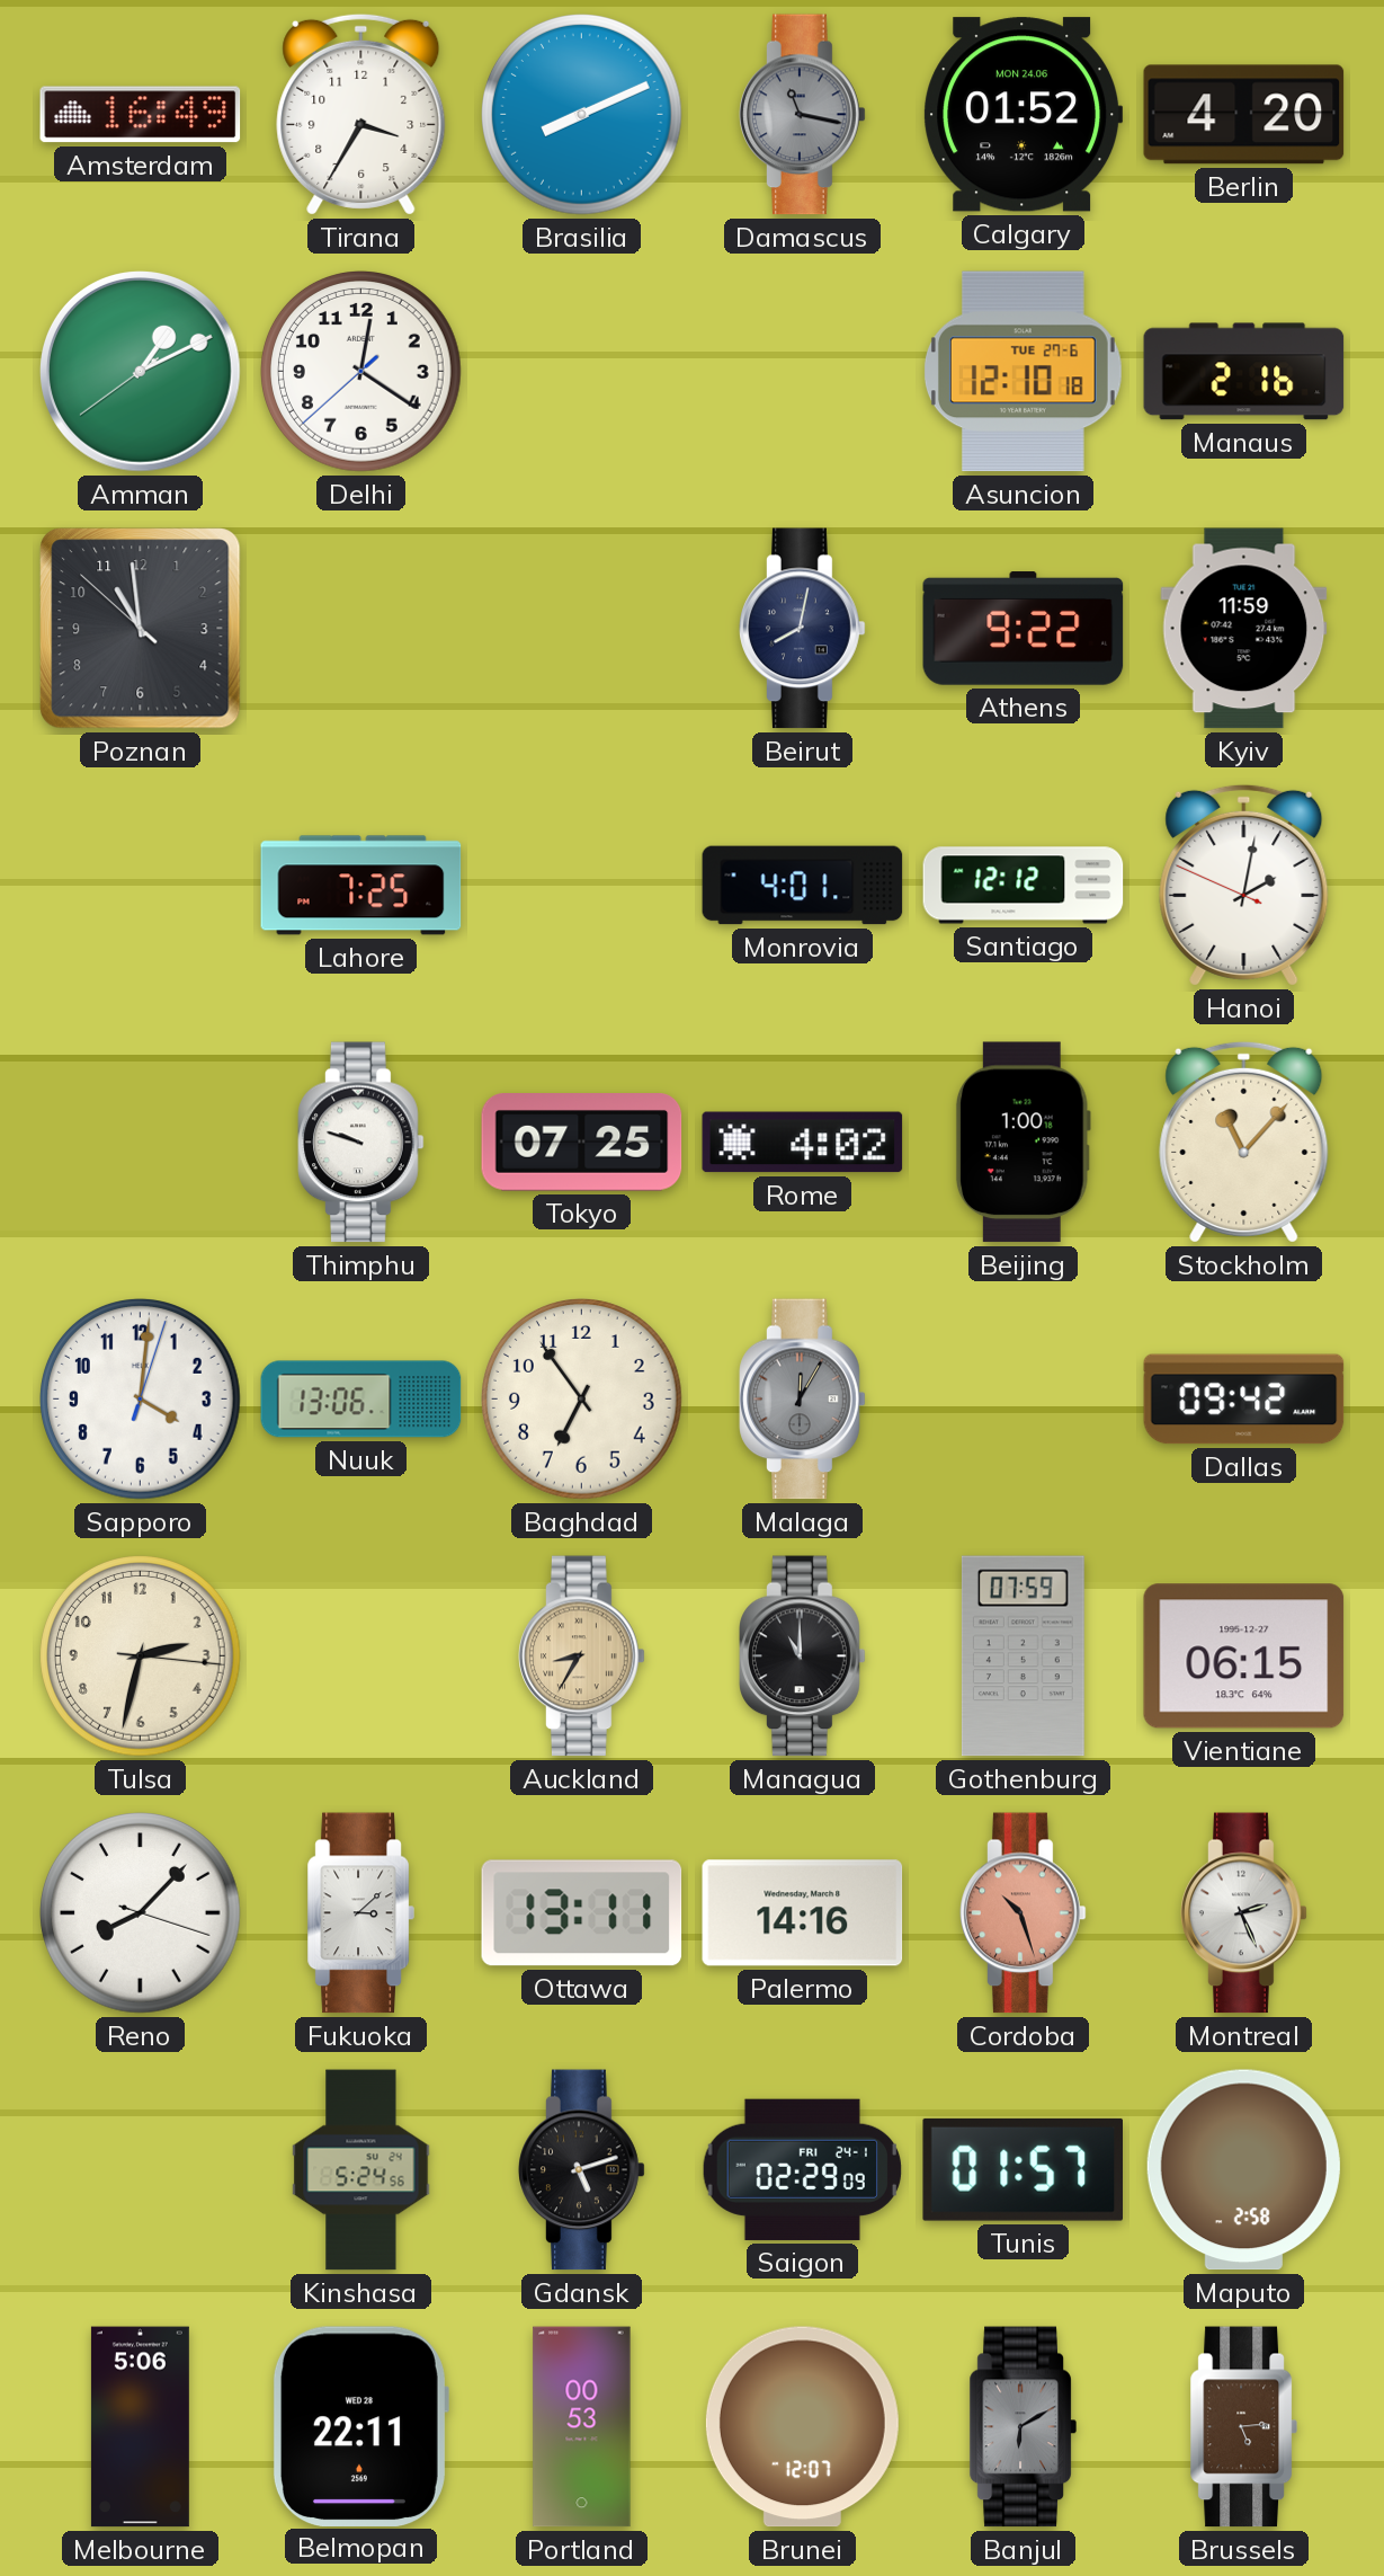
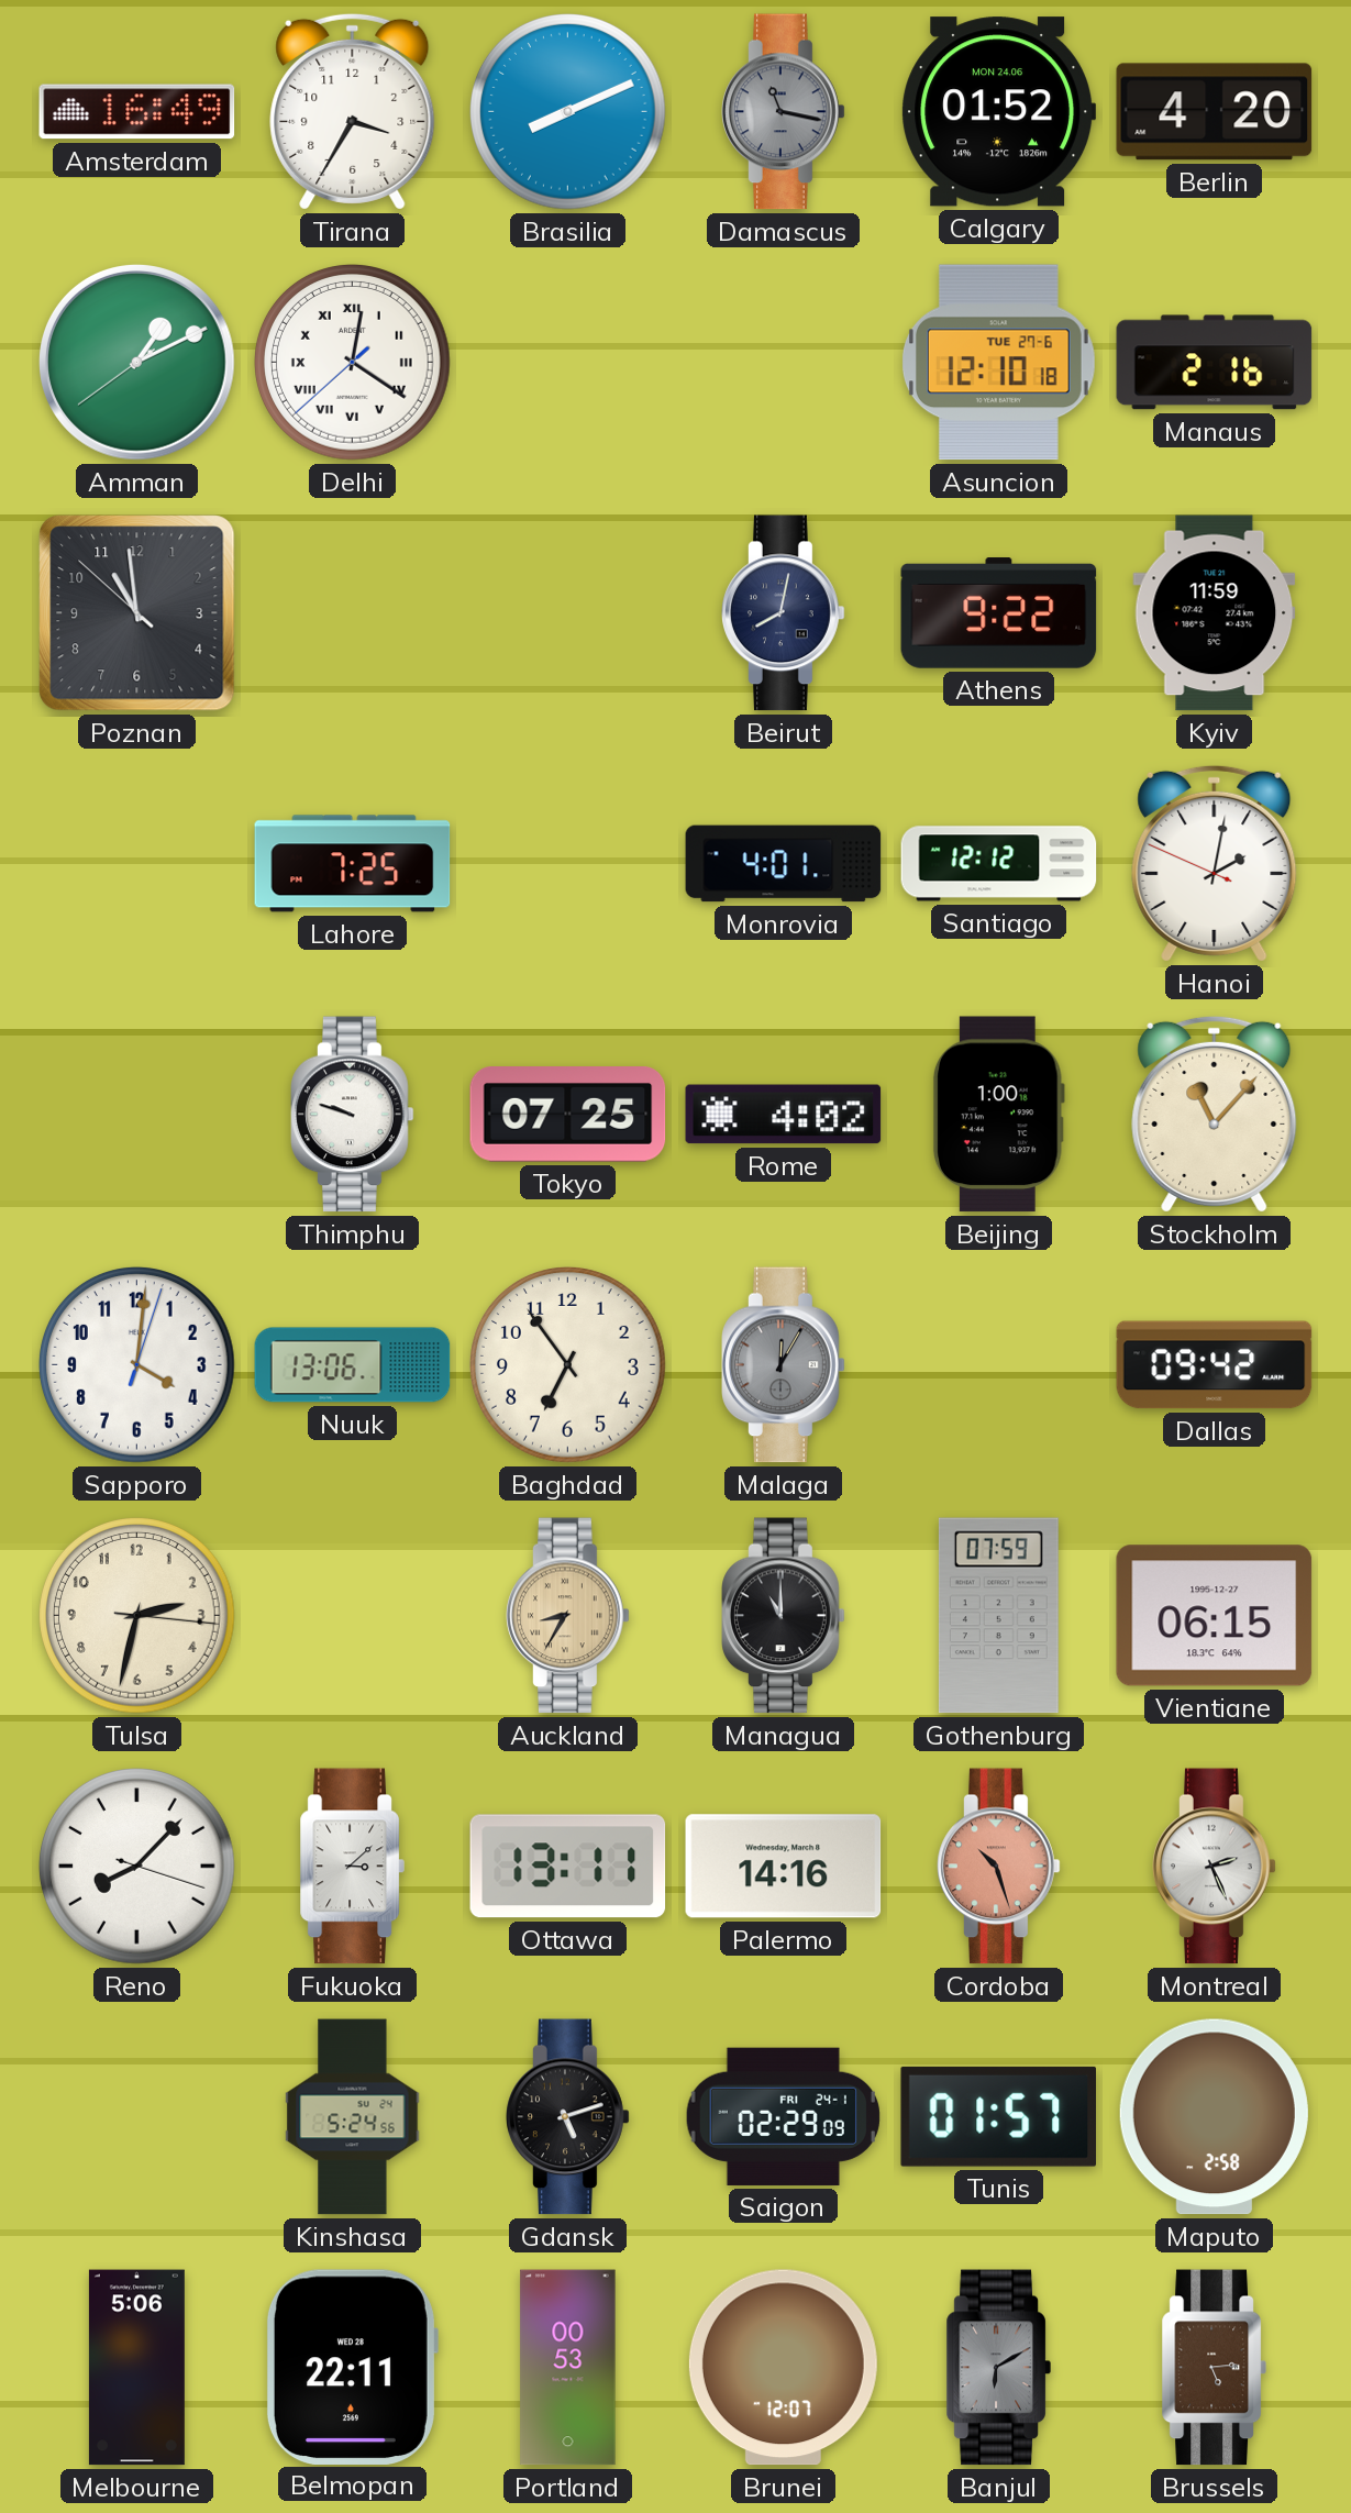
Delhi numerals: Arabic -> Roman
